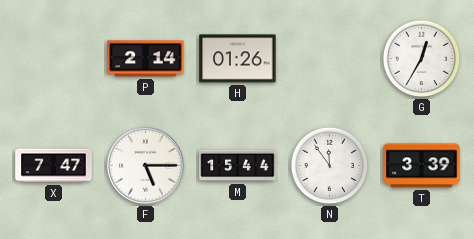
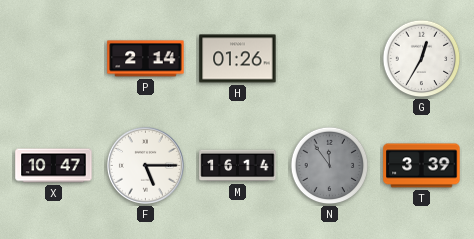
X: 7:47 -> 10:47
M: 15:44 -> 16:14
N dial: white -> grey
